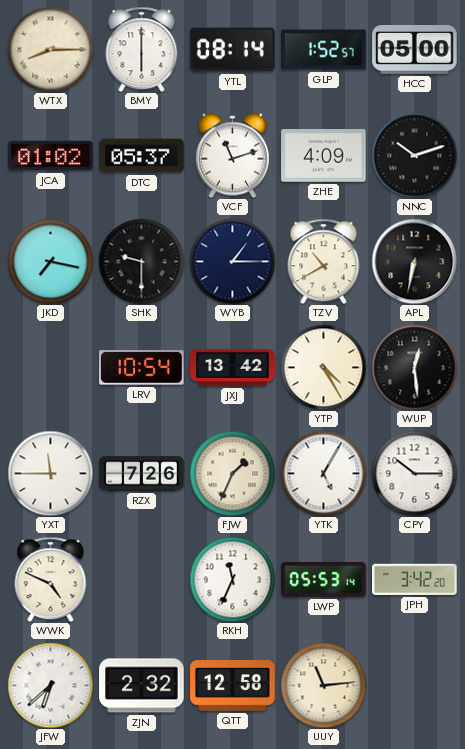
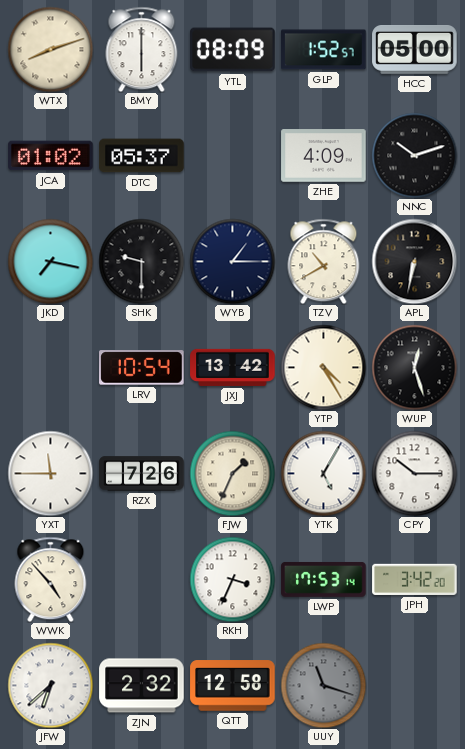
WTX: 8:15 -> 8:12
YTL: 08:14 -> 08:09
VCF: 11:12 -> none
WUP: 12:29 -> 12:27
WWK: 4:49 -> 4:53
RKH: 11:34 -> 3:34
LWP: 05:53 -> 17:53
UUY: 11:14 -> 11:18
UUY dial: cream -> grey
